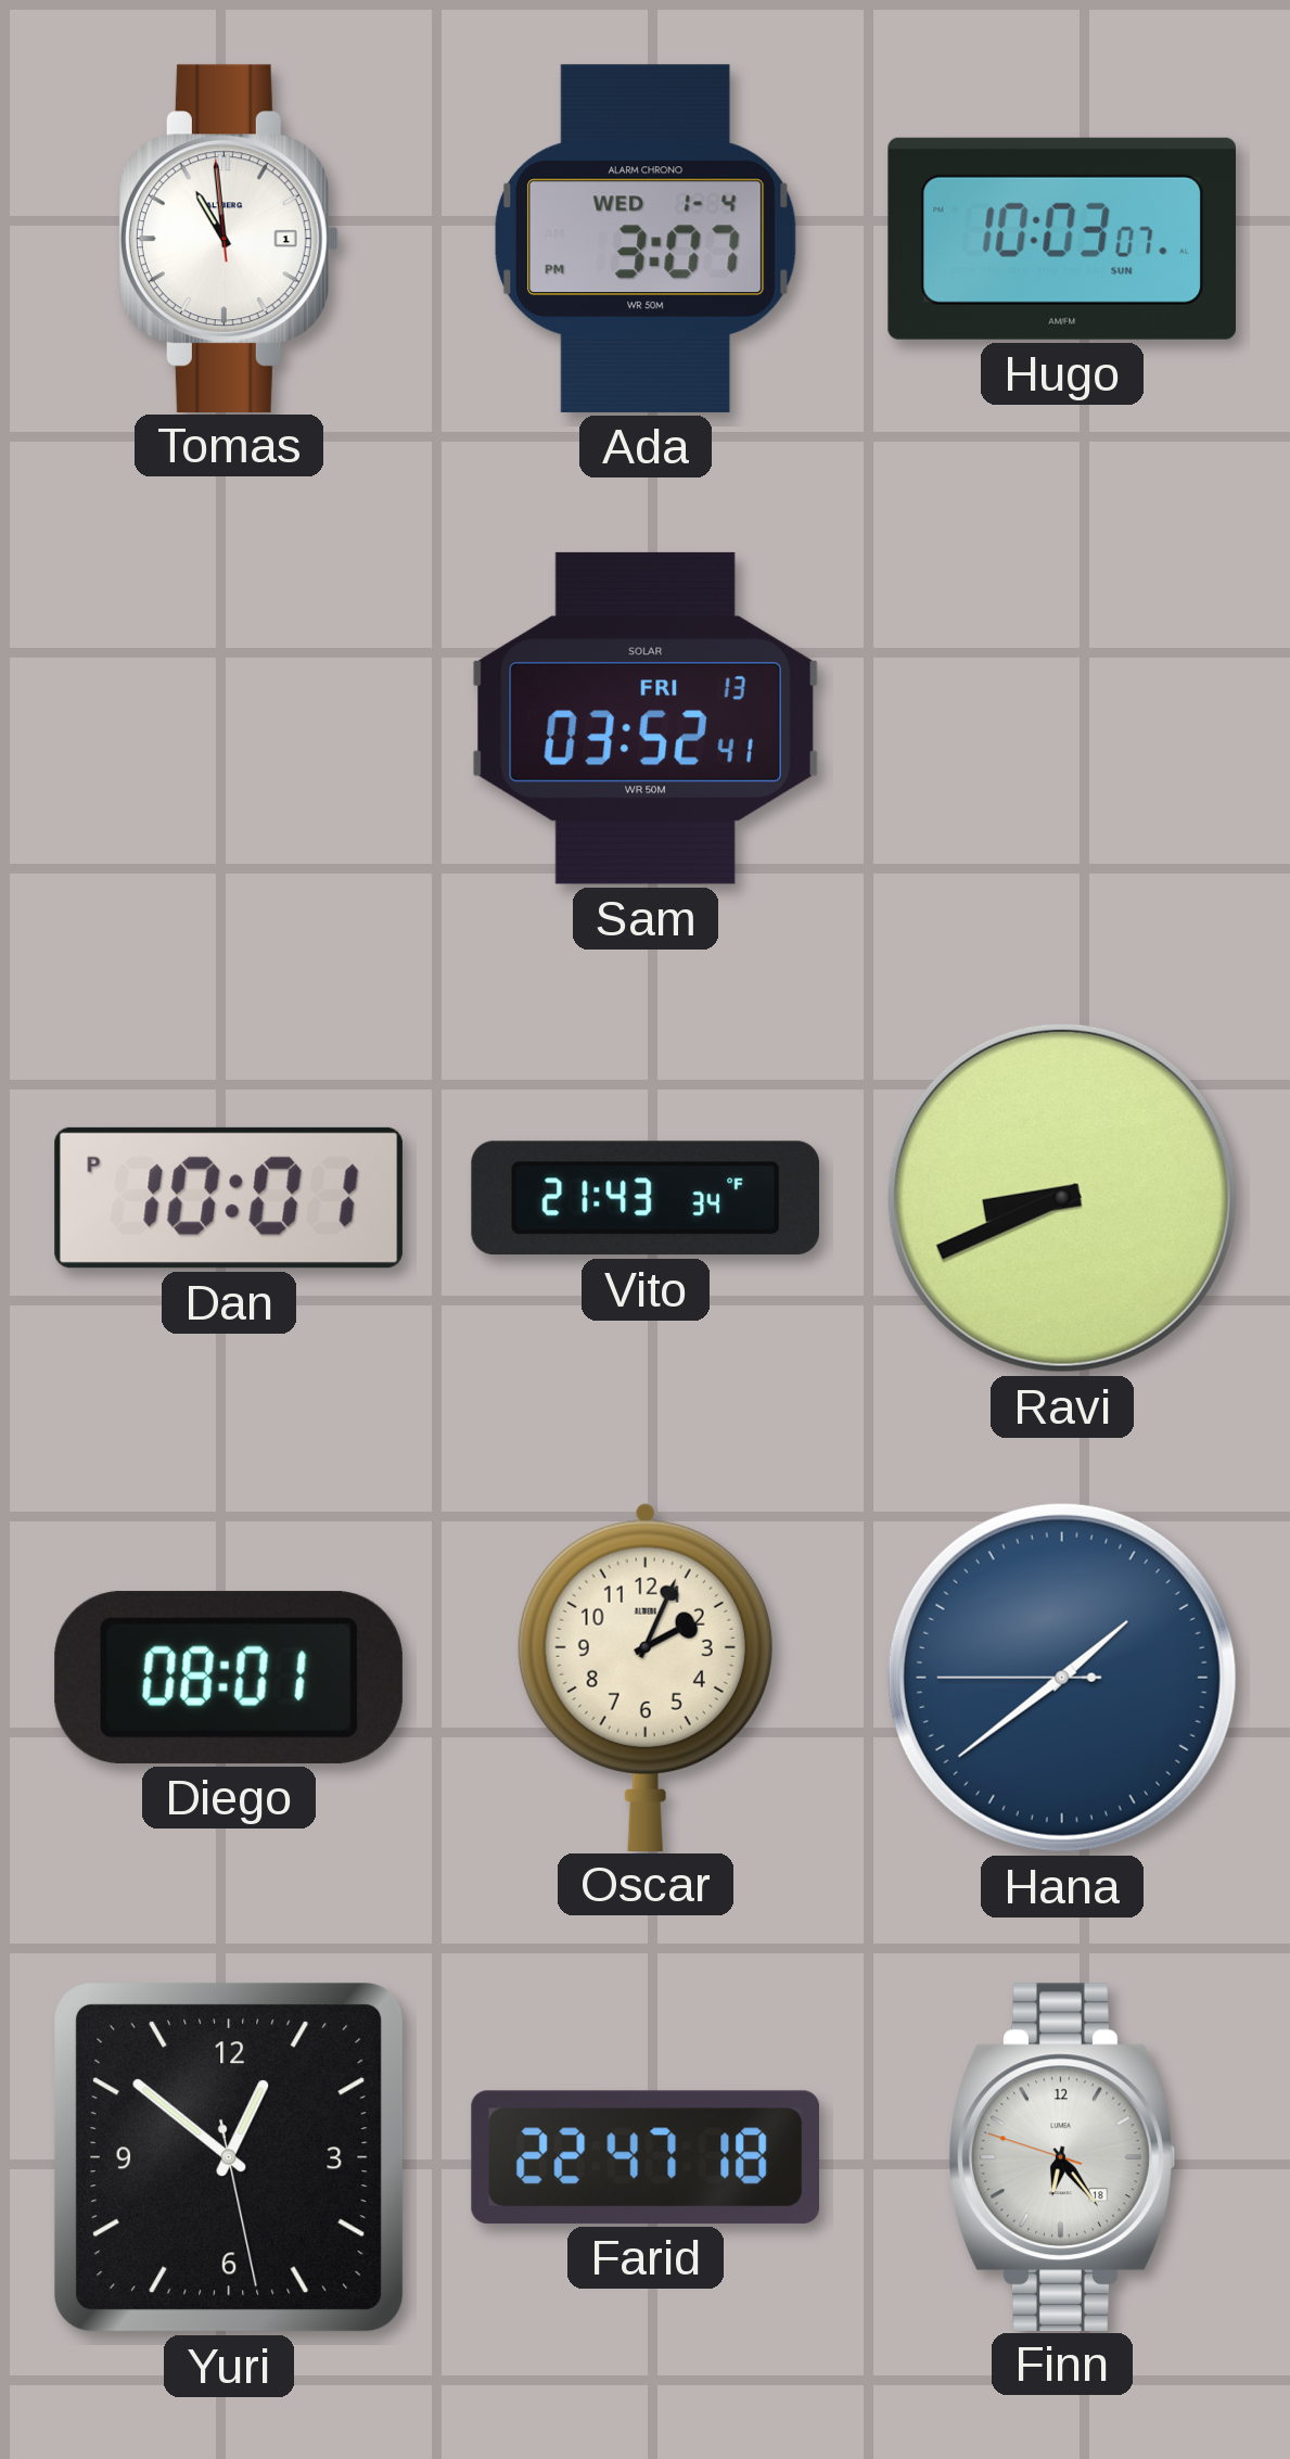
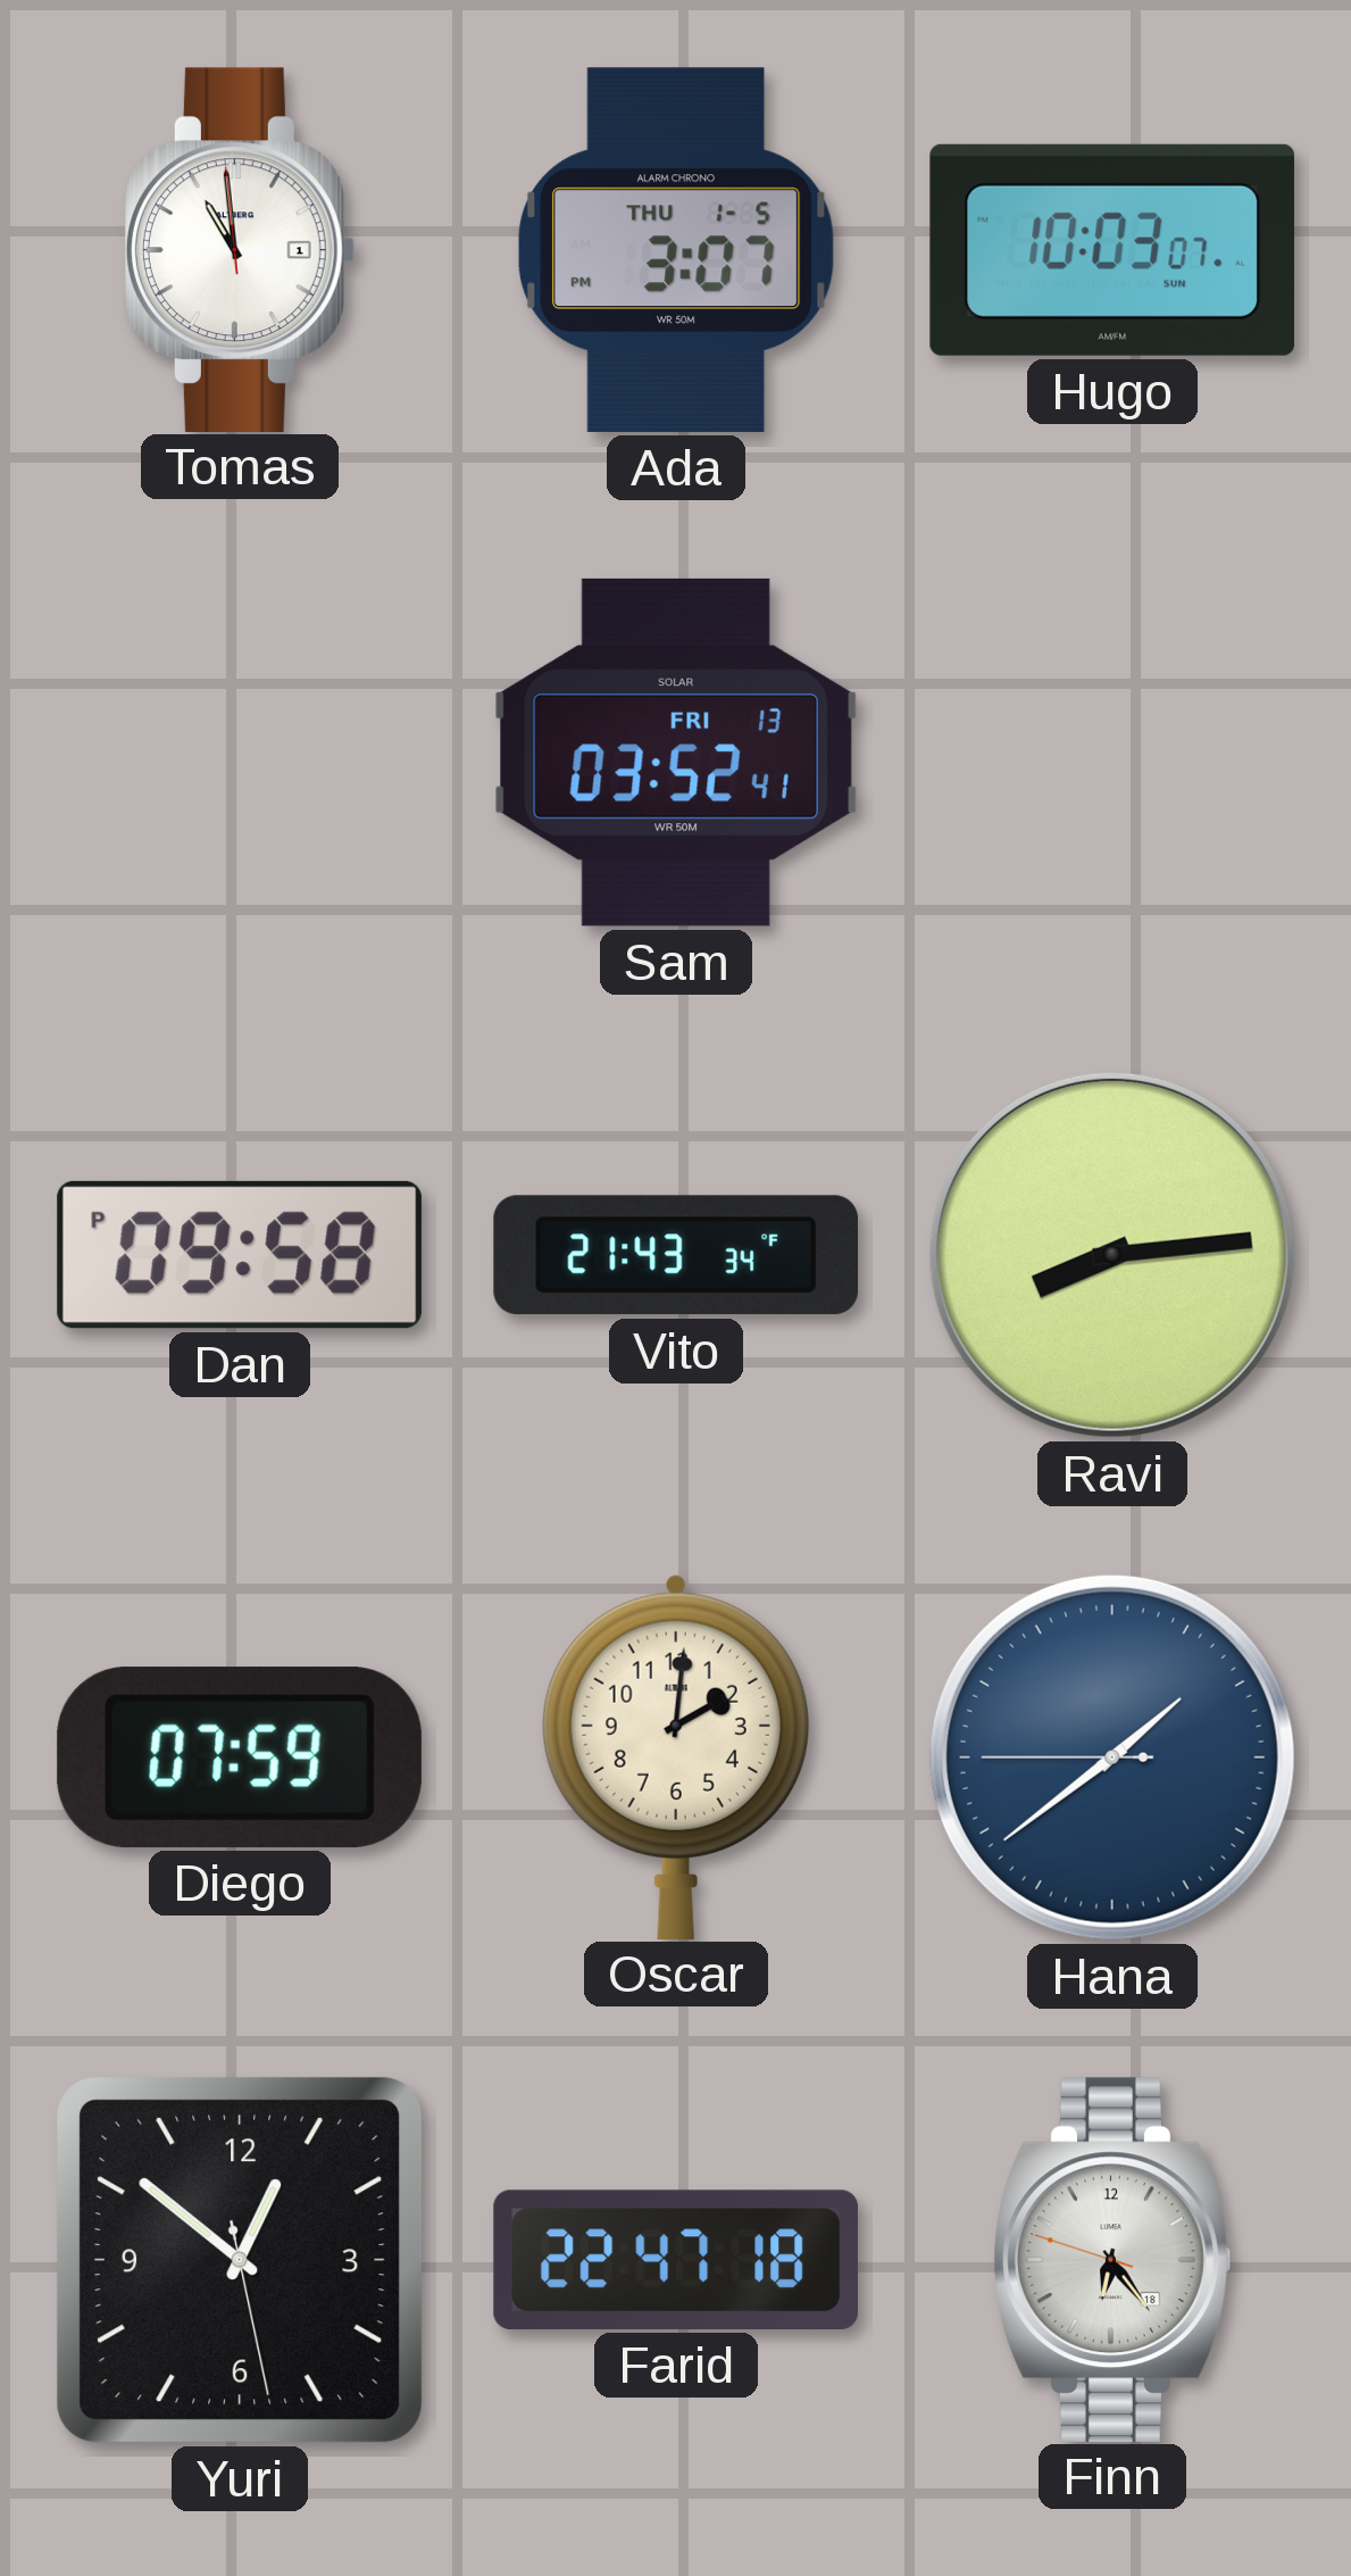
Ada date: WED 1-4 -> THU 1-5
Dan: 10:01 -> 09:58
Ravi: 8:41 -> 8:14
Diego: 08:01 -> 07:59
Oscar: 2:04 -> 2:01
